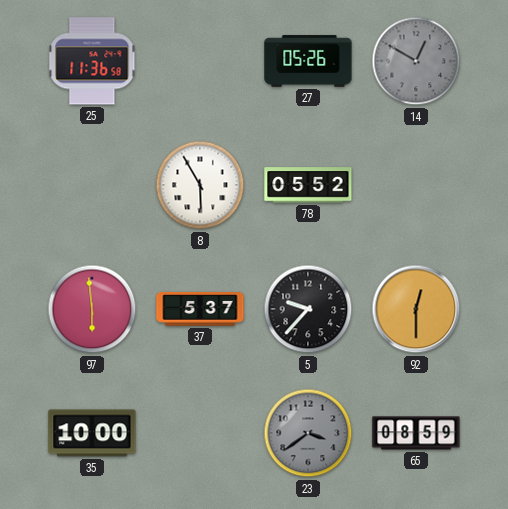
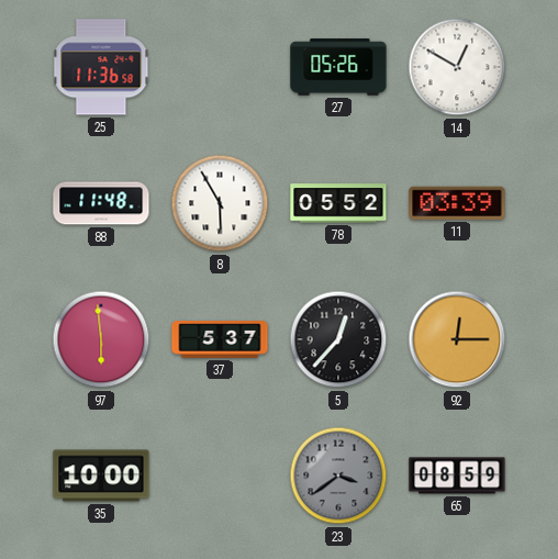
14 dial: grey -> white
88: none -> 11:48
11: none -> 03:39
5: 9:37 -> 12:37
92: 12:30 -> 12:15
